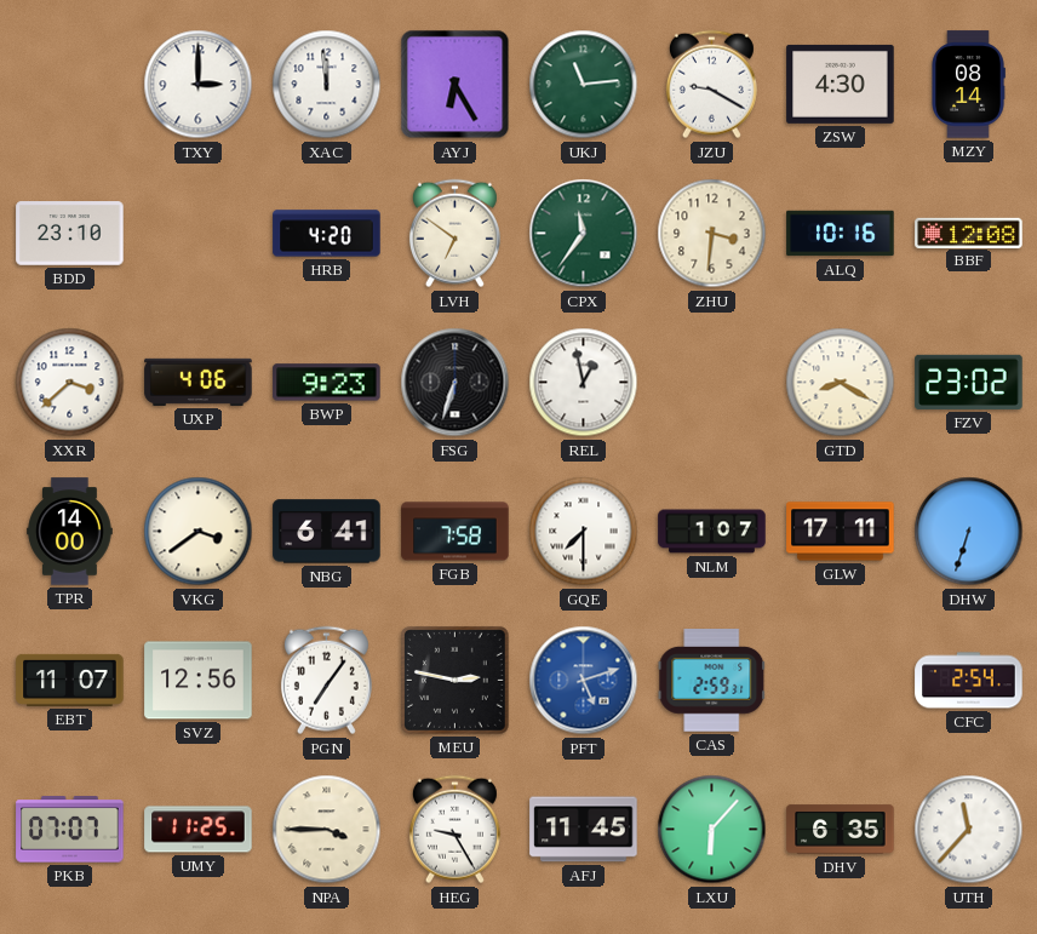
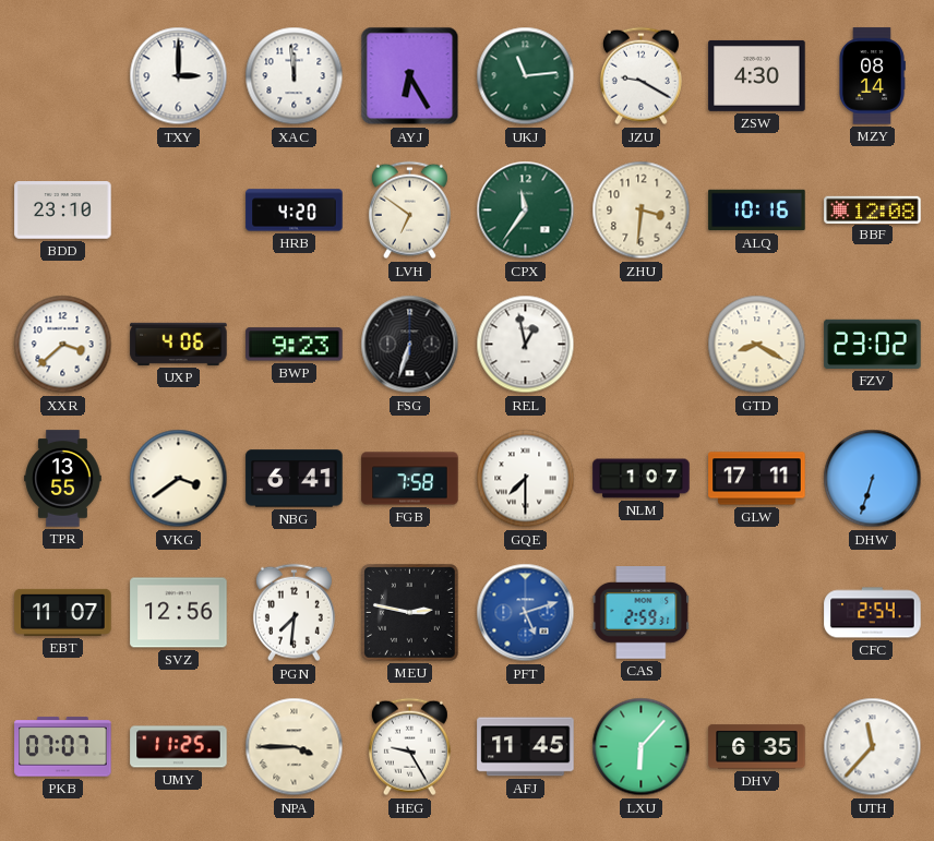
TPR: 14:00 -> 13:55
PGN: 7:06 -> 7:31
